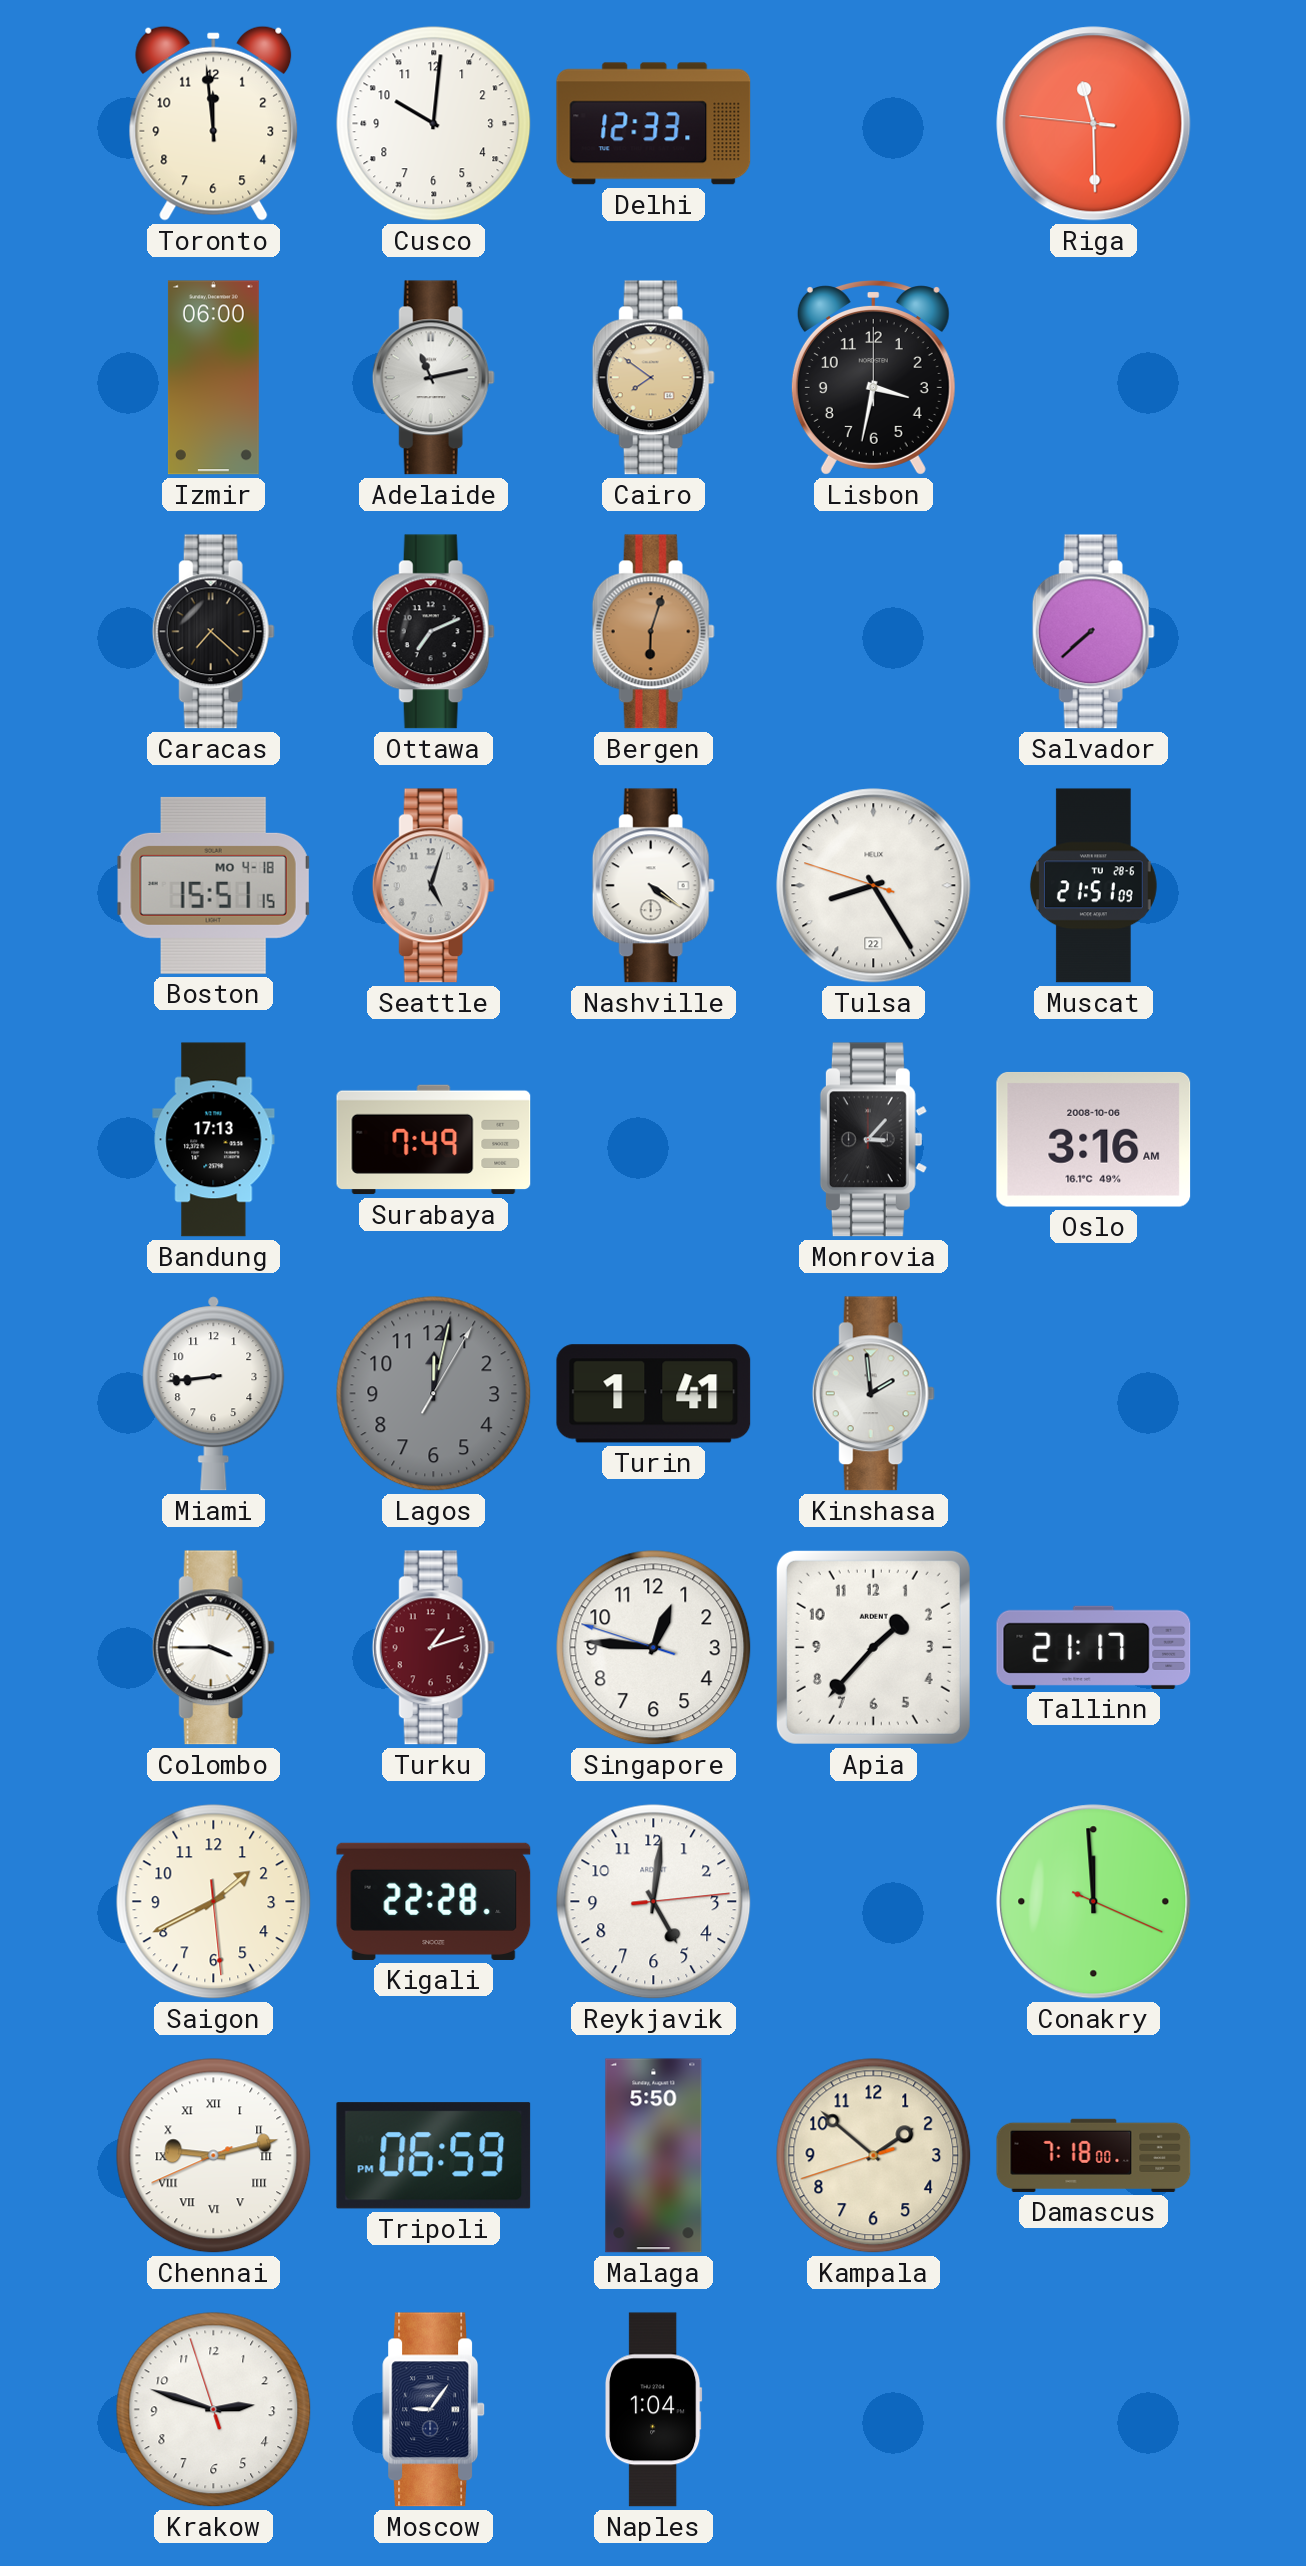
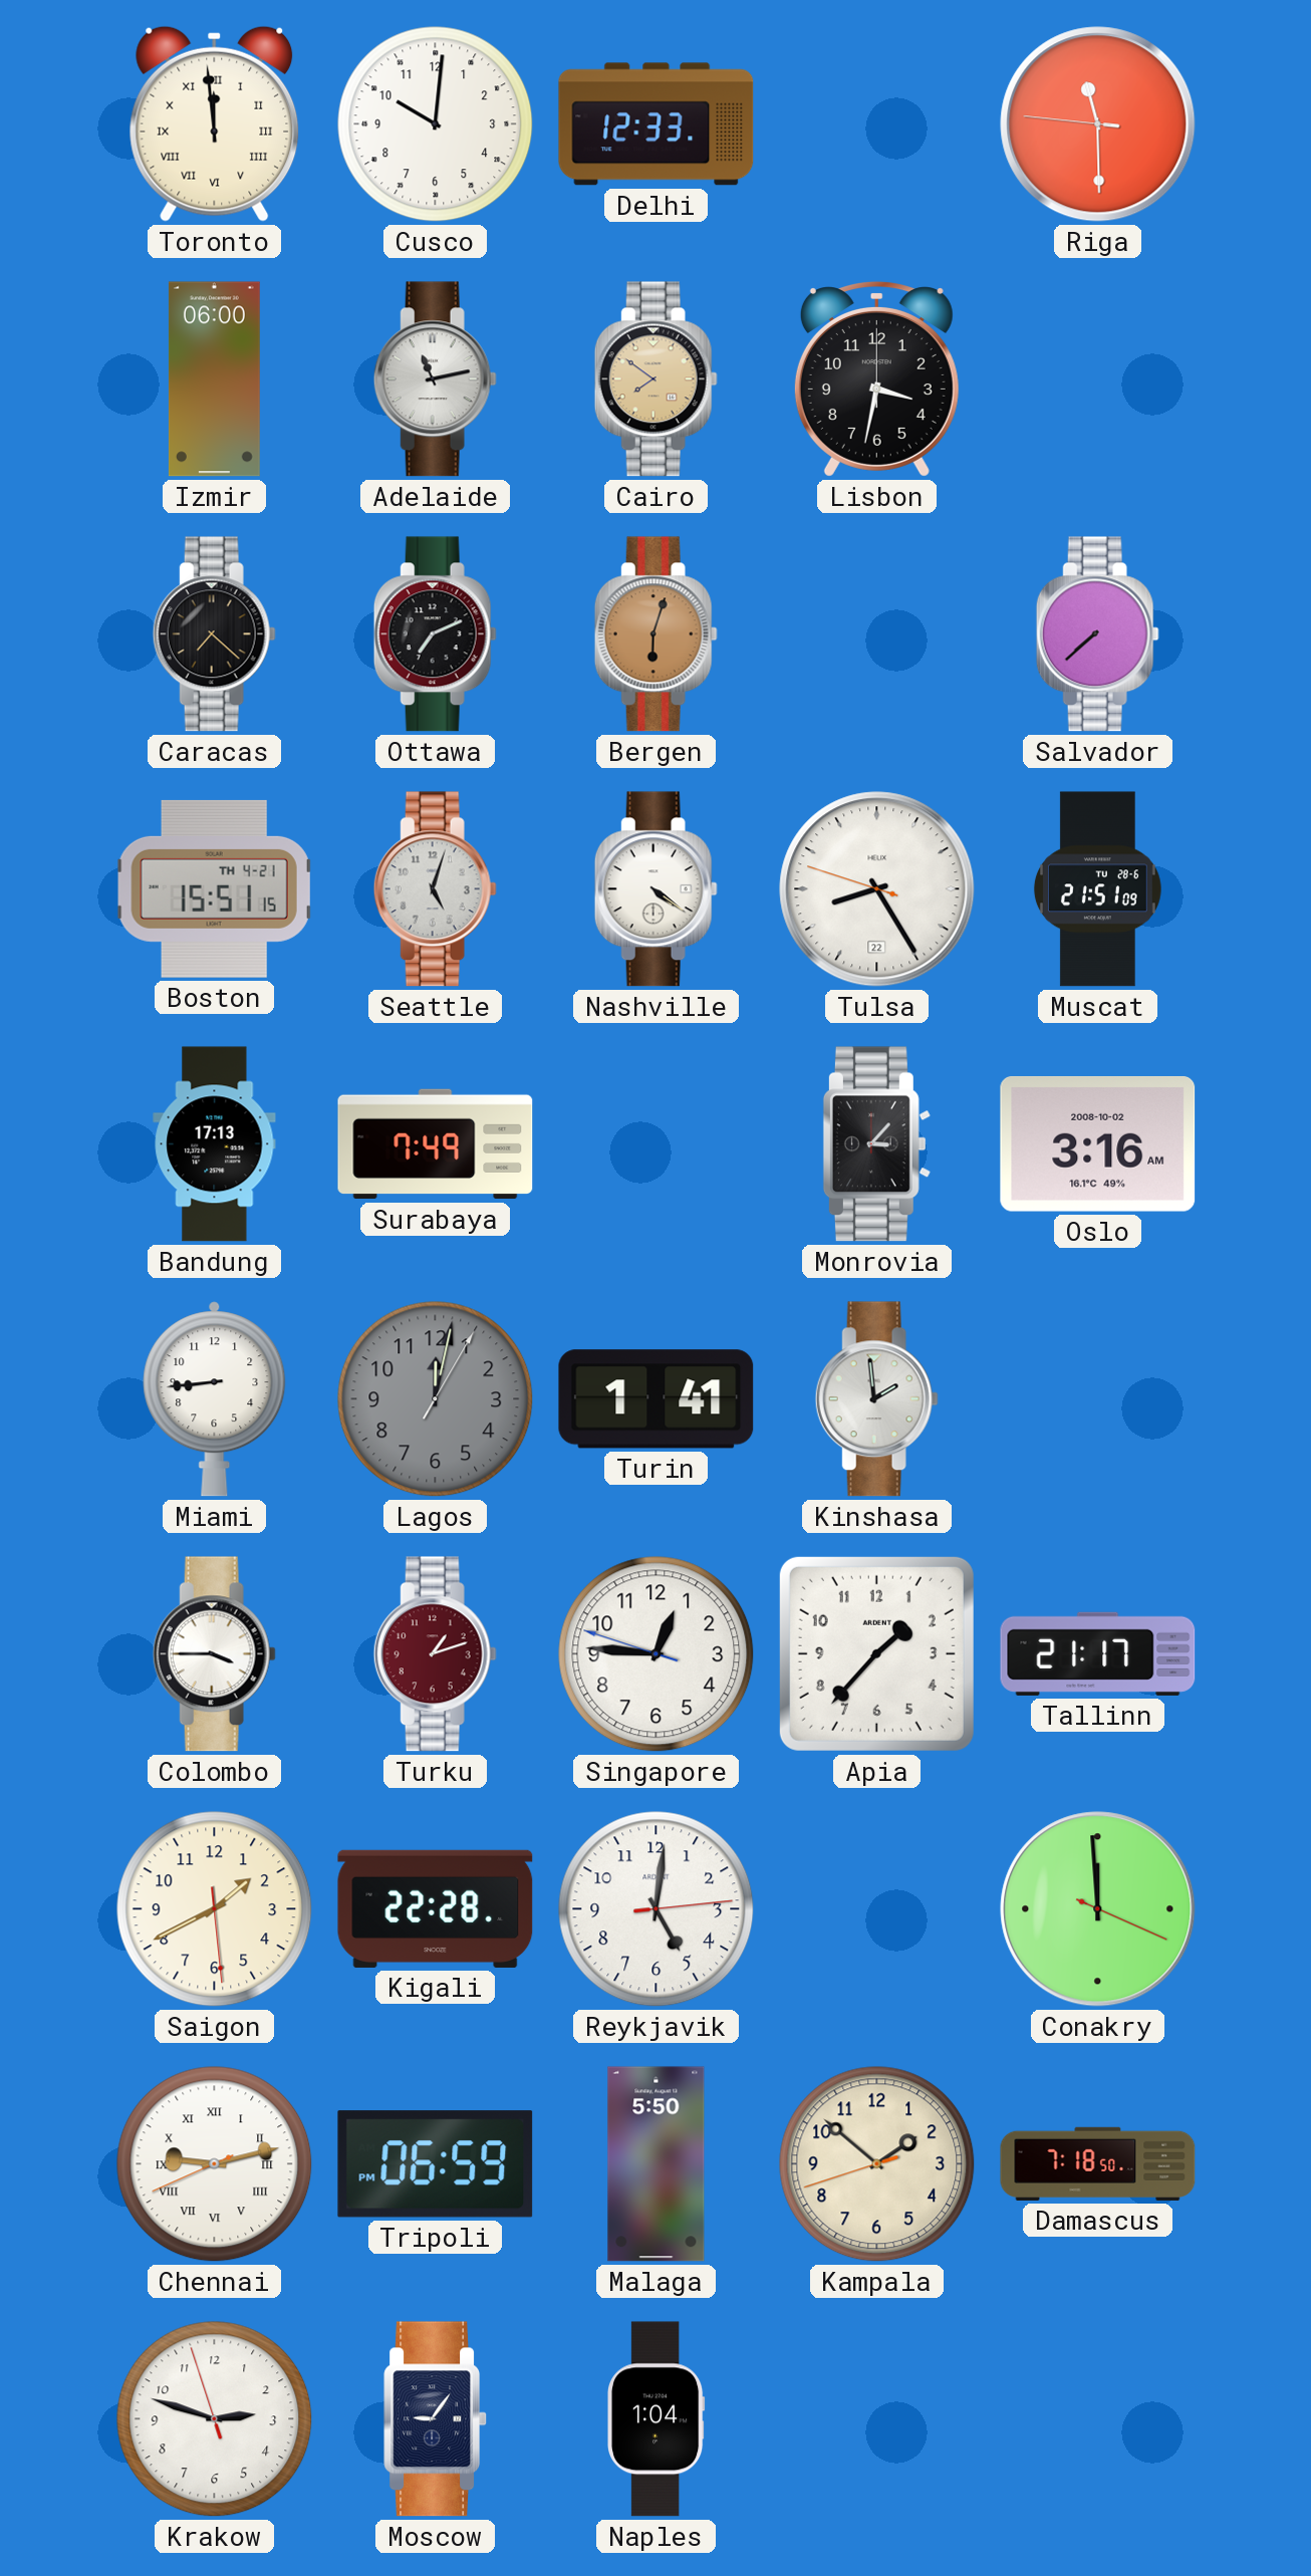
Toronto numerals: Arabic -> Roman
Boston date: MO 4-18 -> TH 4-21
Oslo date: 2008-10-06 -> 2008-10-02
Damascus: 7:18:00 -> 7:18:50
